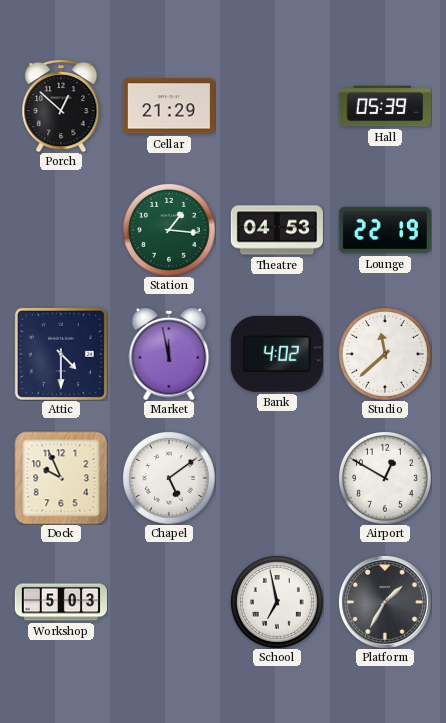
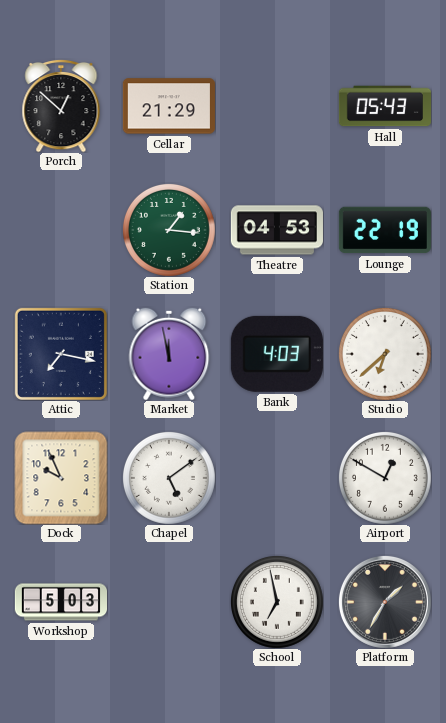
Hall: 05:39 -> 05:43
Attic: 4:30 -> 7:17
Bank: 4:02 -> 4:03
Studio: 11:38 -> 6:38
